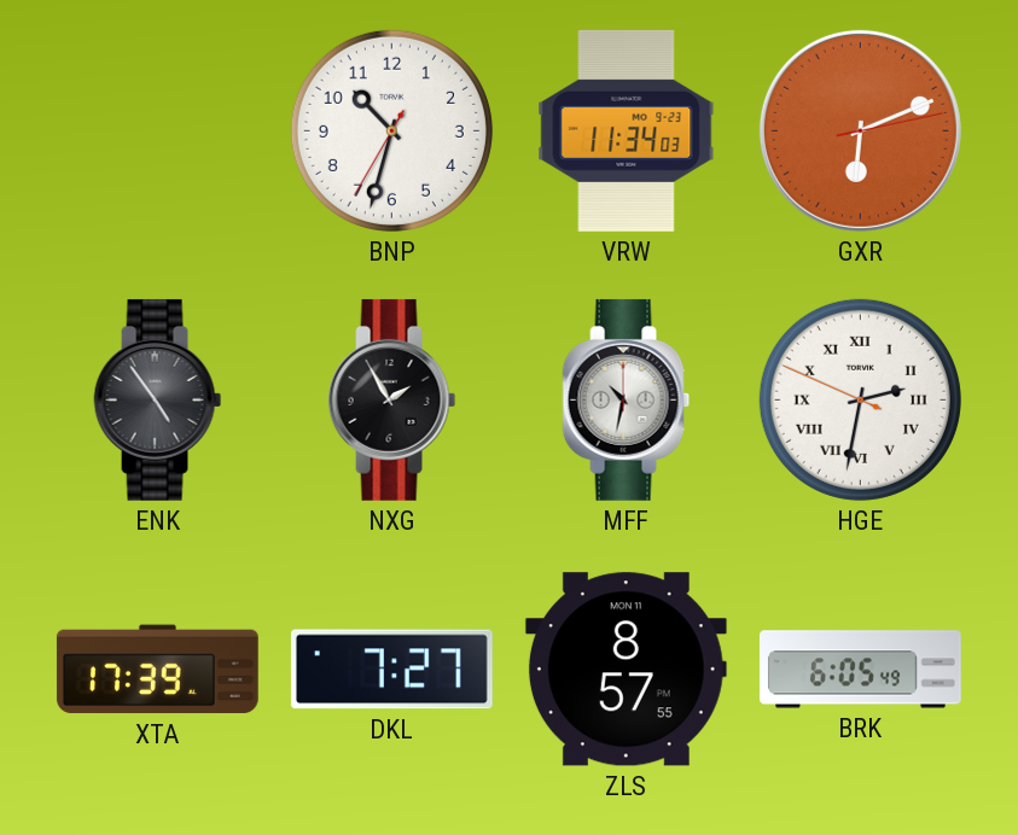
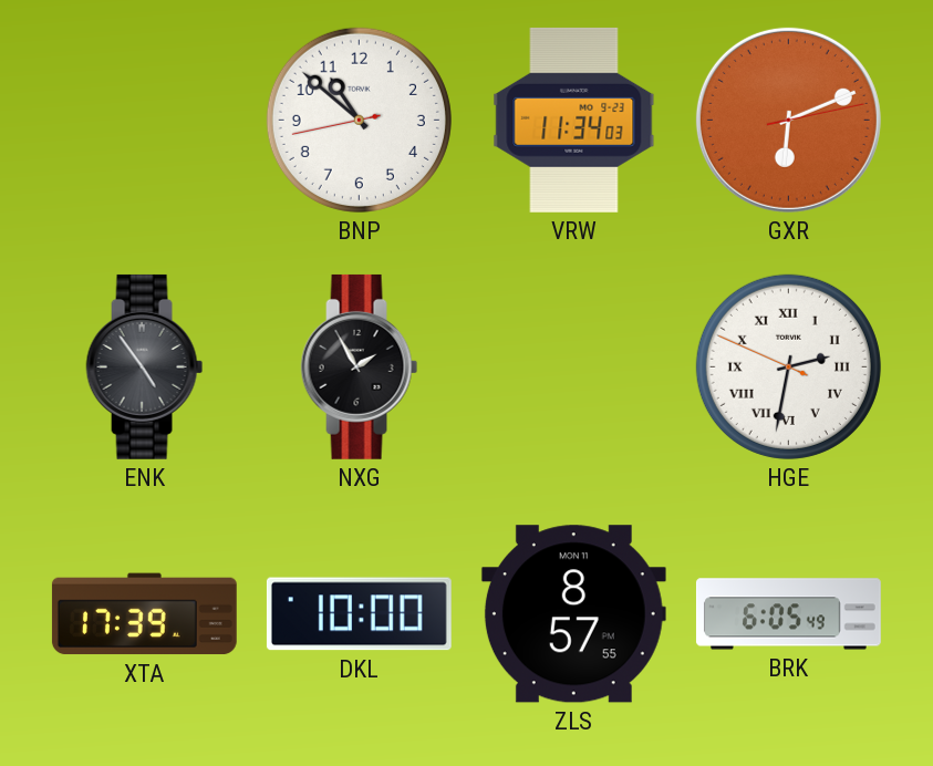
BNP: 10:32 -> 10:51
MFF: 10:32 -> none
DKL: 7:27 -> 10:00
